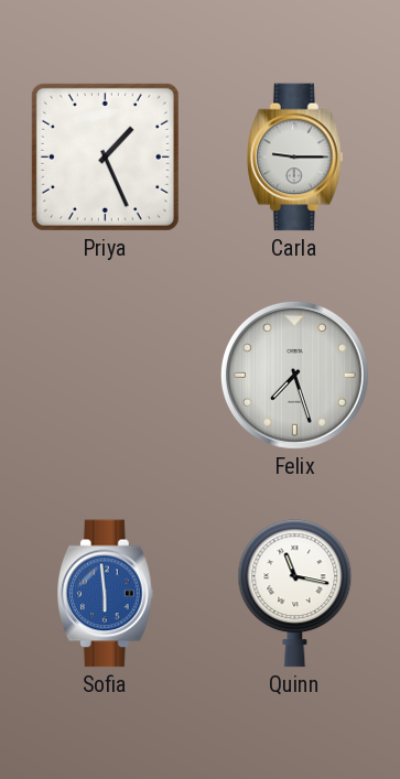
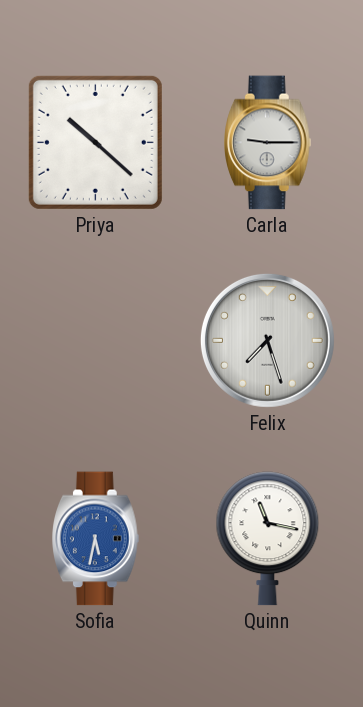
Priya: 1:26 -> 10:22
Sofia: 5:59 -> 5:32
